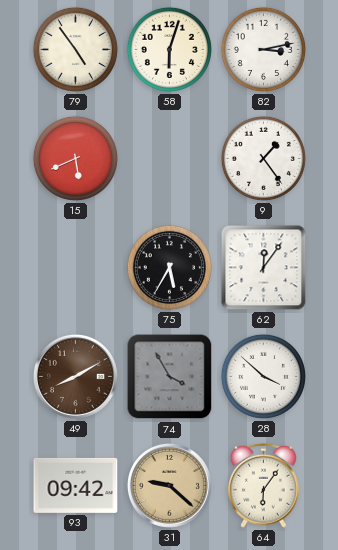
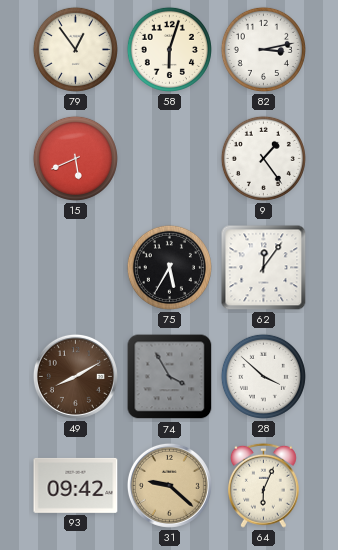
79: 4:54 -> 12:54
64: 6:06 -> 6:04
